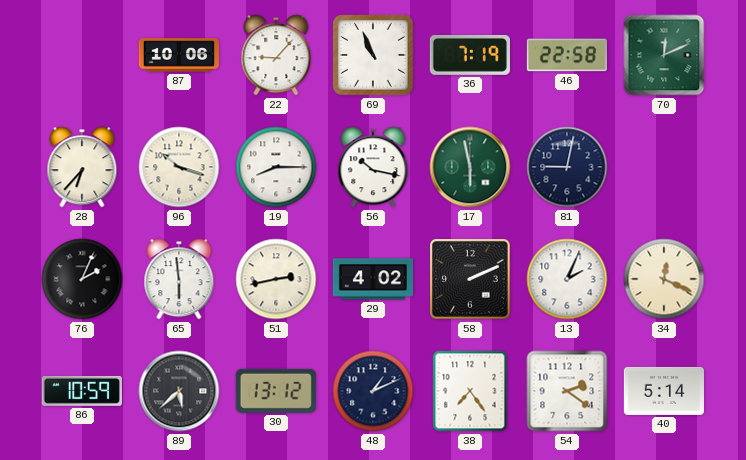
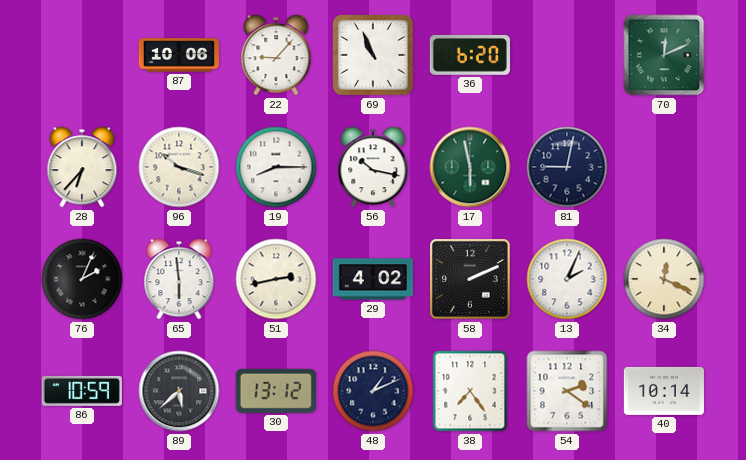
36: 7:19 -> 6:20
46: 22:58 -> none
40: 5:14 -> 10:14
